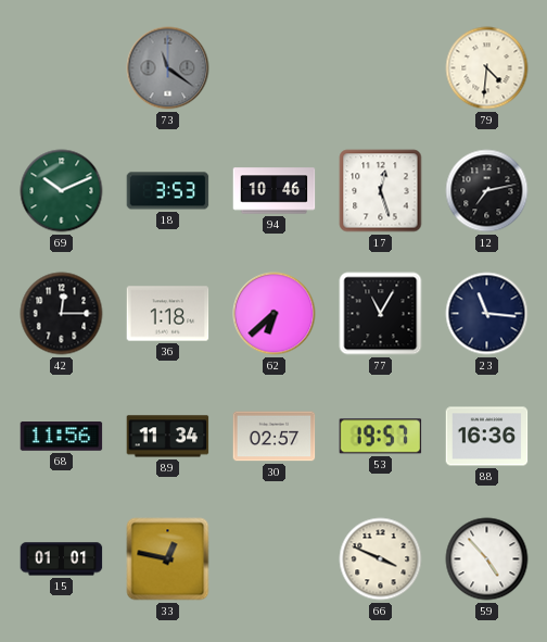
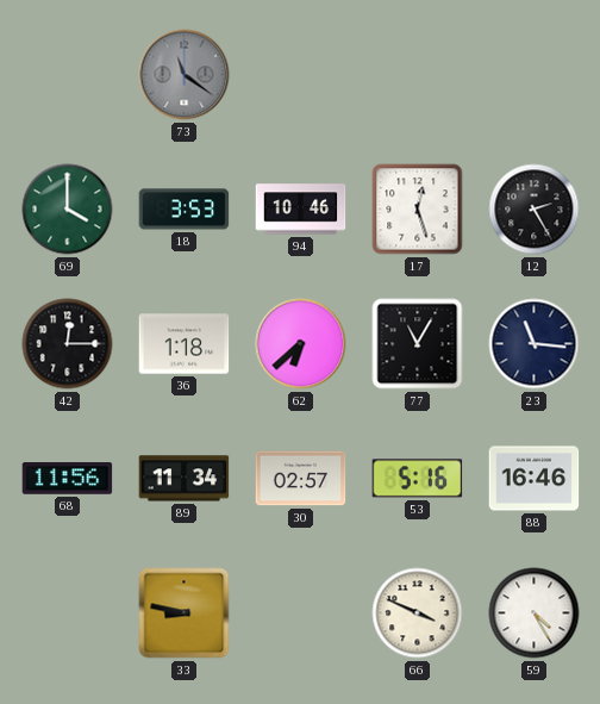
79: 4:31 -> none
69: 10:11 -> 4:00
12: 7:13 -> 2:25
53: 19:57 -> 5:16
88: 16:36 -> 16:46
15: 01:01 -> none
33: 12:47 -> 8:47
59: 4:53 -> 4:25
